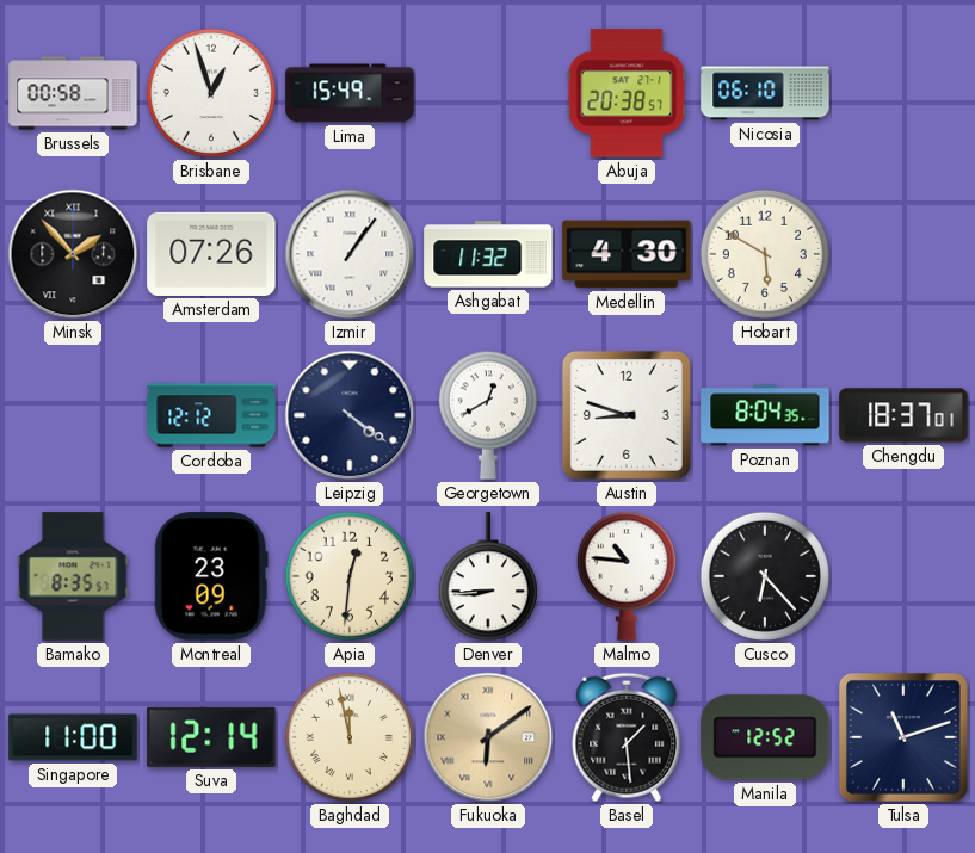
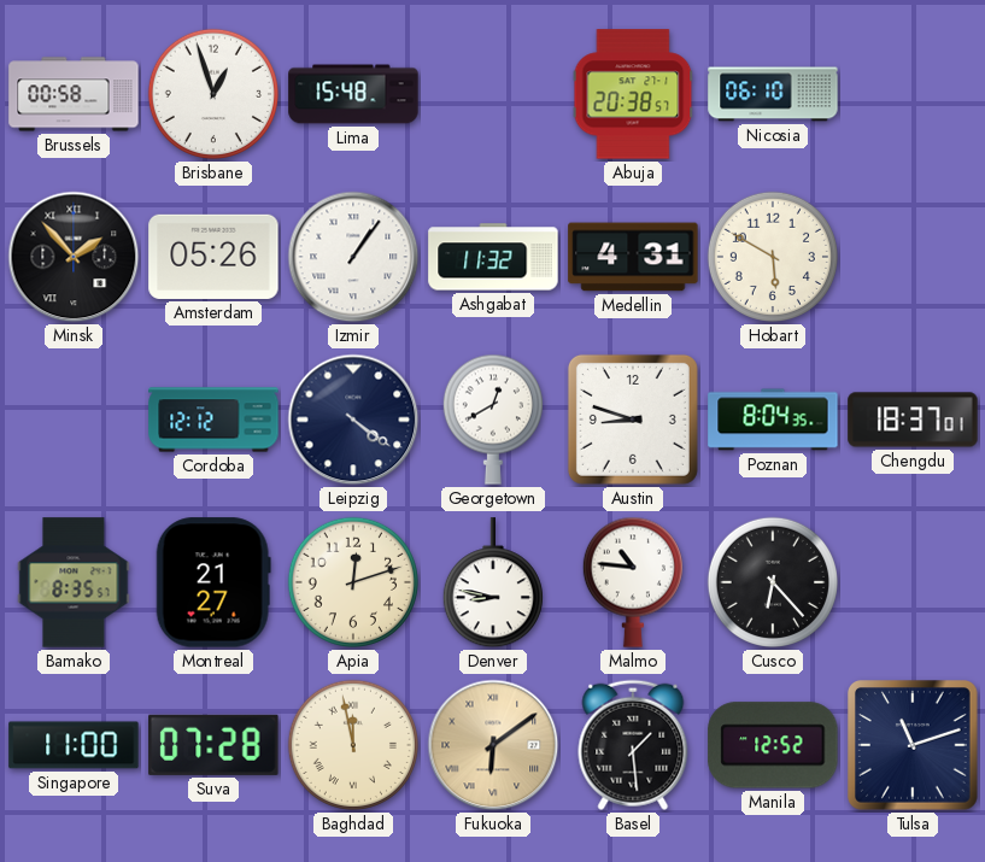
Lima: 15:49 -> 15:48
Amsterdam: 07:26 -> 05:26
Medellin: 4:30 -> 4:31
Montreal: 23:09 -> 21:27
Apia: 12:31 -> 12:12
Denver: 8:44 -> 8:47
Suva: 12:14 -> 07:28
